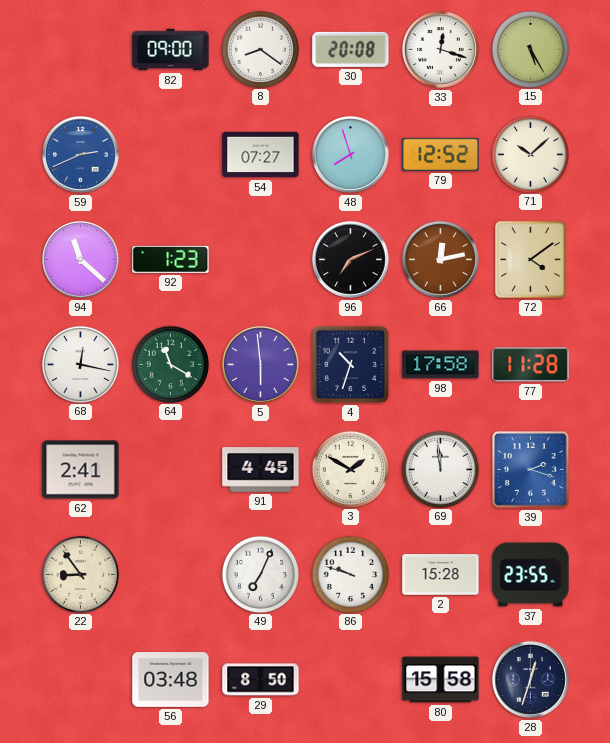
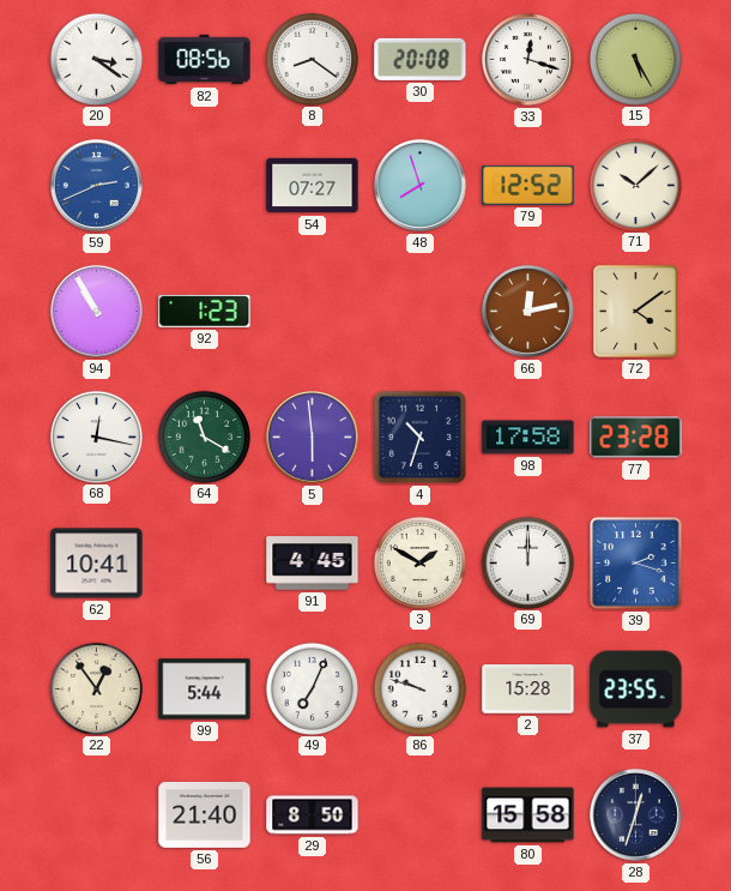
20: none -> 3:21
82: 09:00 -> 08:56
94: 11:22 -> 10:55
96: 7:11 -> none
77: 11:28 -> 23:28
62: 2:41 -> 10:41
69: 11:59 -> 12:00
22: 8:54 -> 12:54
99: none -> 5:44
56: 03:48 -> 21:40
